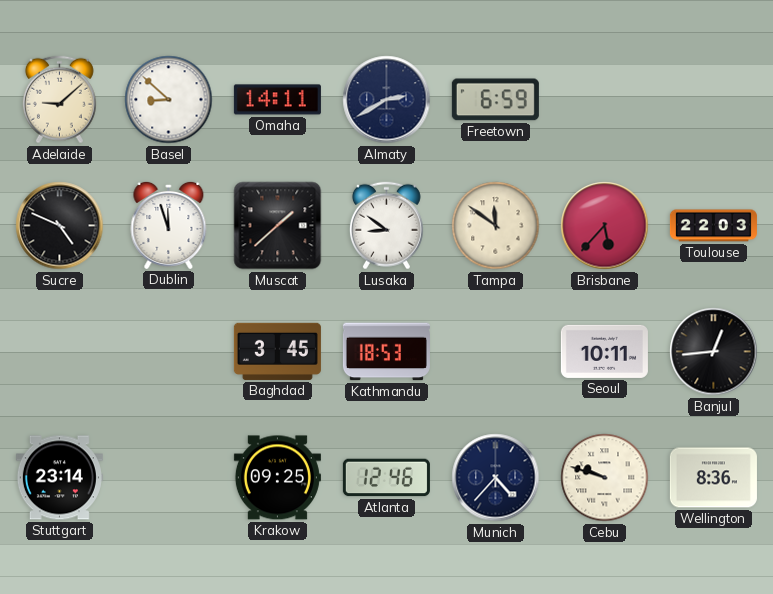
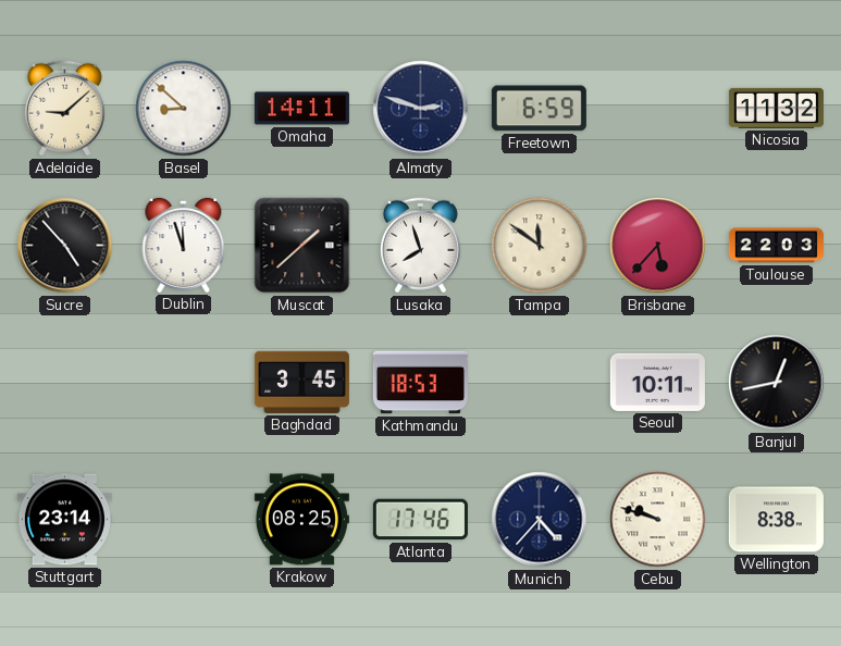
Almaty: 2:40 -> 2:48
Nicosia: none -> 11:32
Sucre: 4:49 -> 4:53
Lusaka: 8:51 -> 7:57
Banjul: 12:44 -> 12:43
Krakow: 09:25 -> 08:25
Atlanta: 12:46 -> 17:46
Wellington: 8:36 -> 8:38
